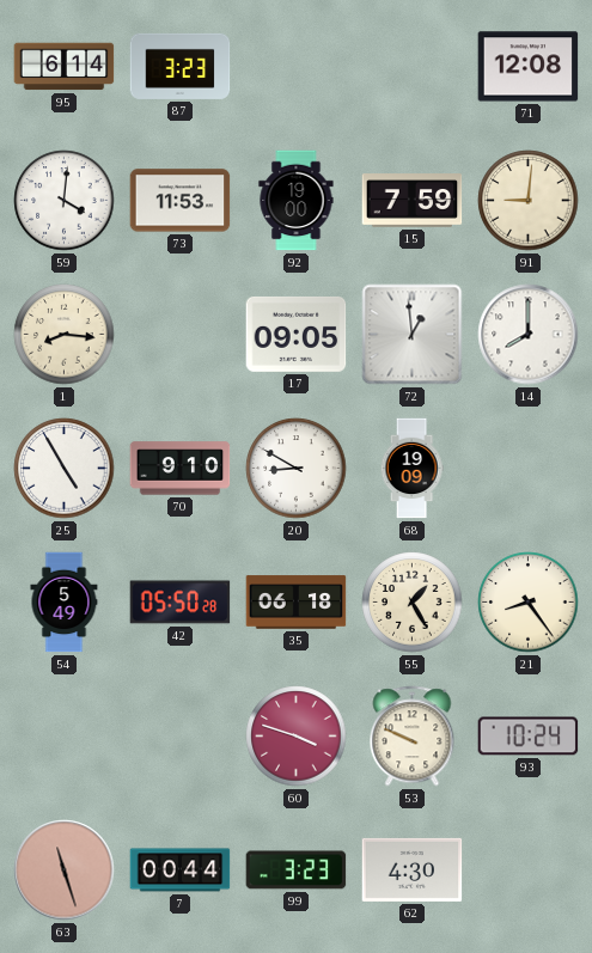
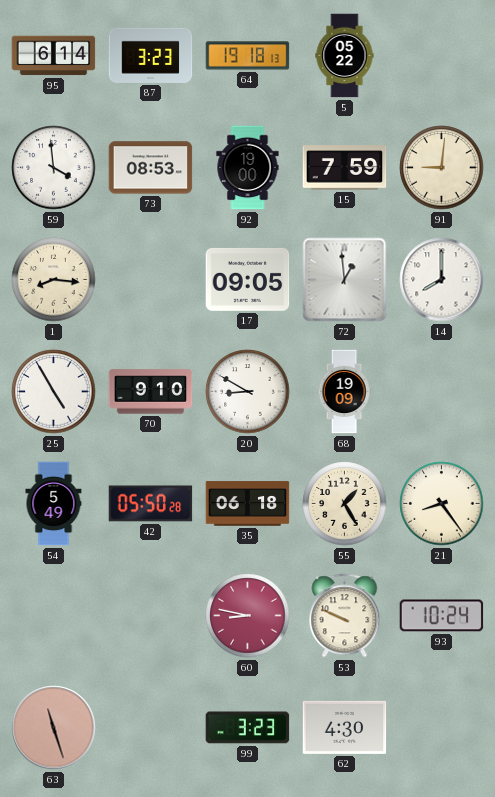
64: none -> 19:18
5: none -> 05:22
71: 12:08 -> none
59: 4:01 -> 3:59
73: 11:53 -> 08:53
60: 3:48 -> 8:47
7: 00:44 -> none
